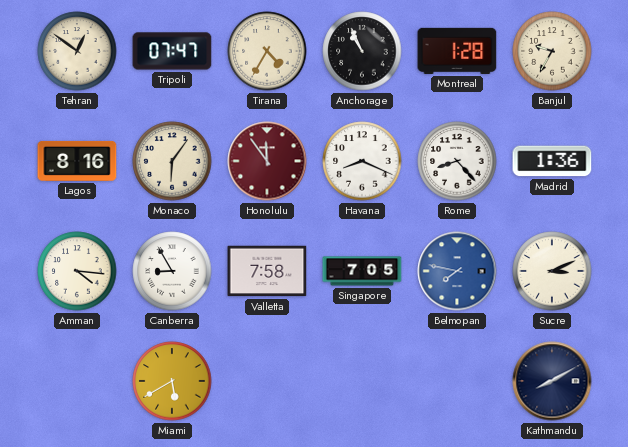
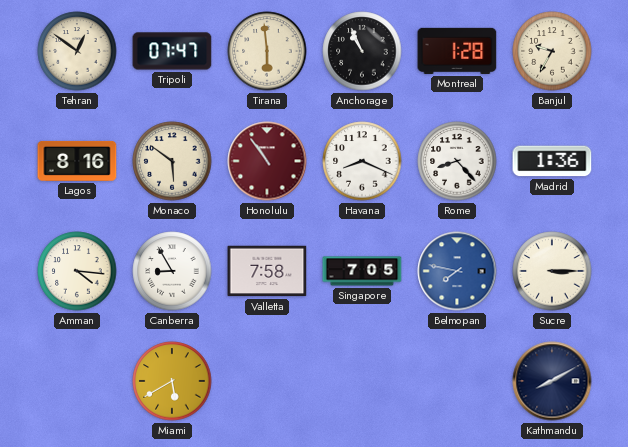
Tirana: 4:35 -> 5:59
Monaco: 6:06 -> 5:51
Honolulu: 11:54 -> 10:54
Sucre: 3:11 -> 3:15
